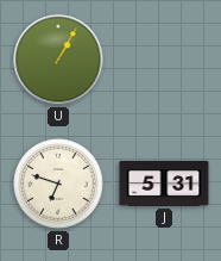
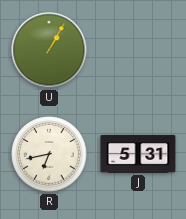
R: 6:48 -> 6:43
